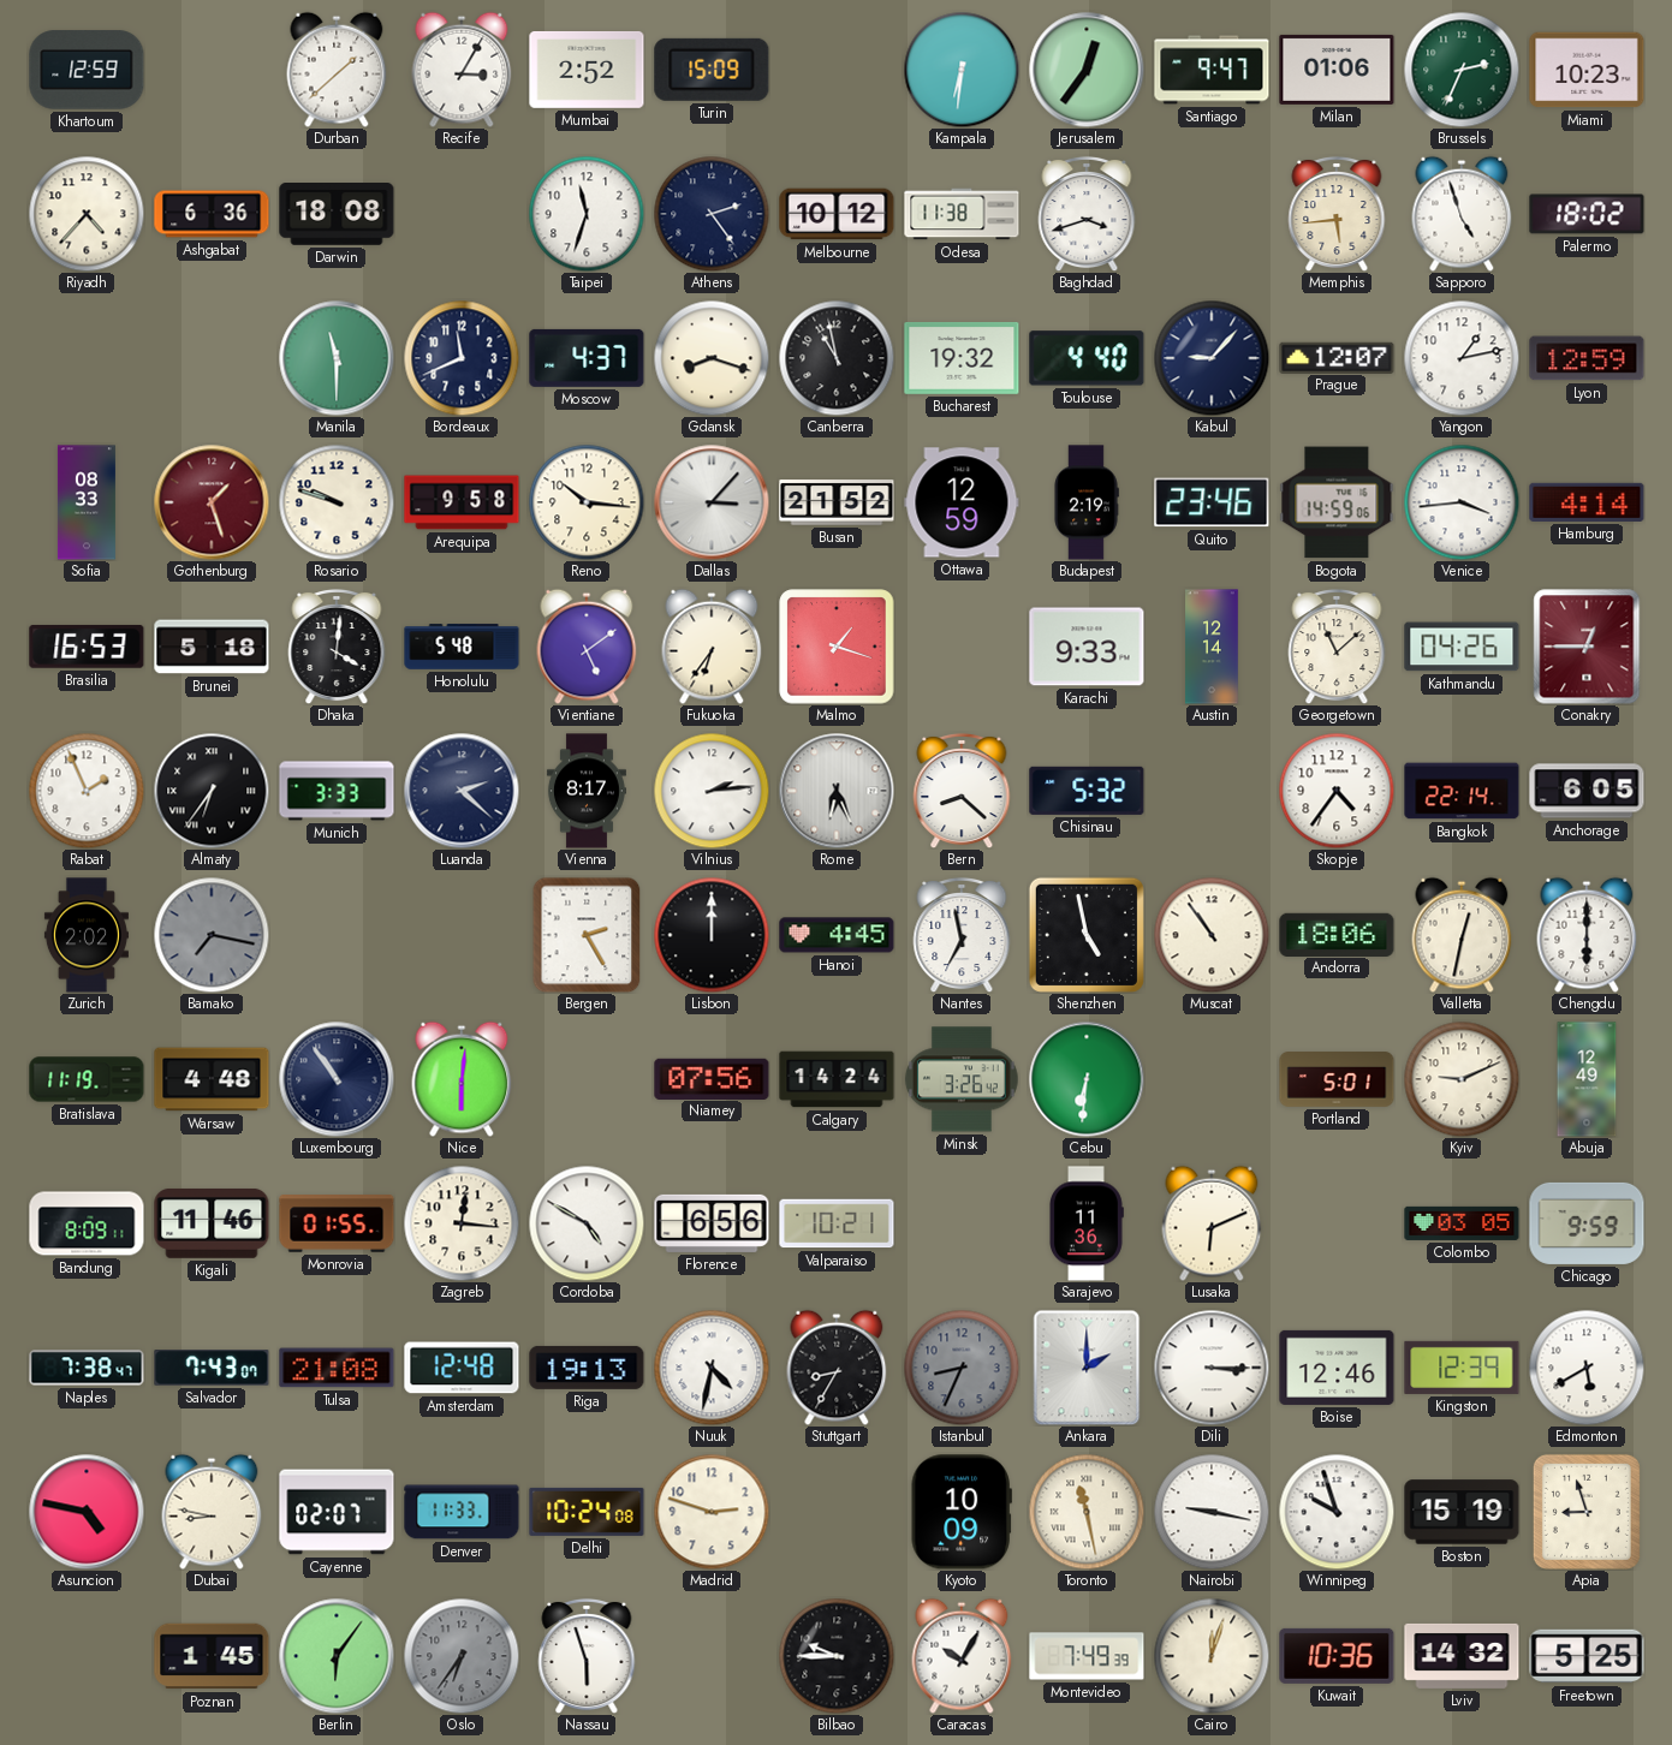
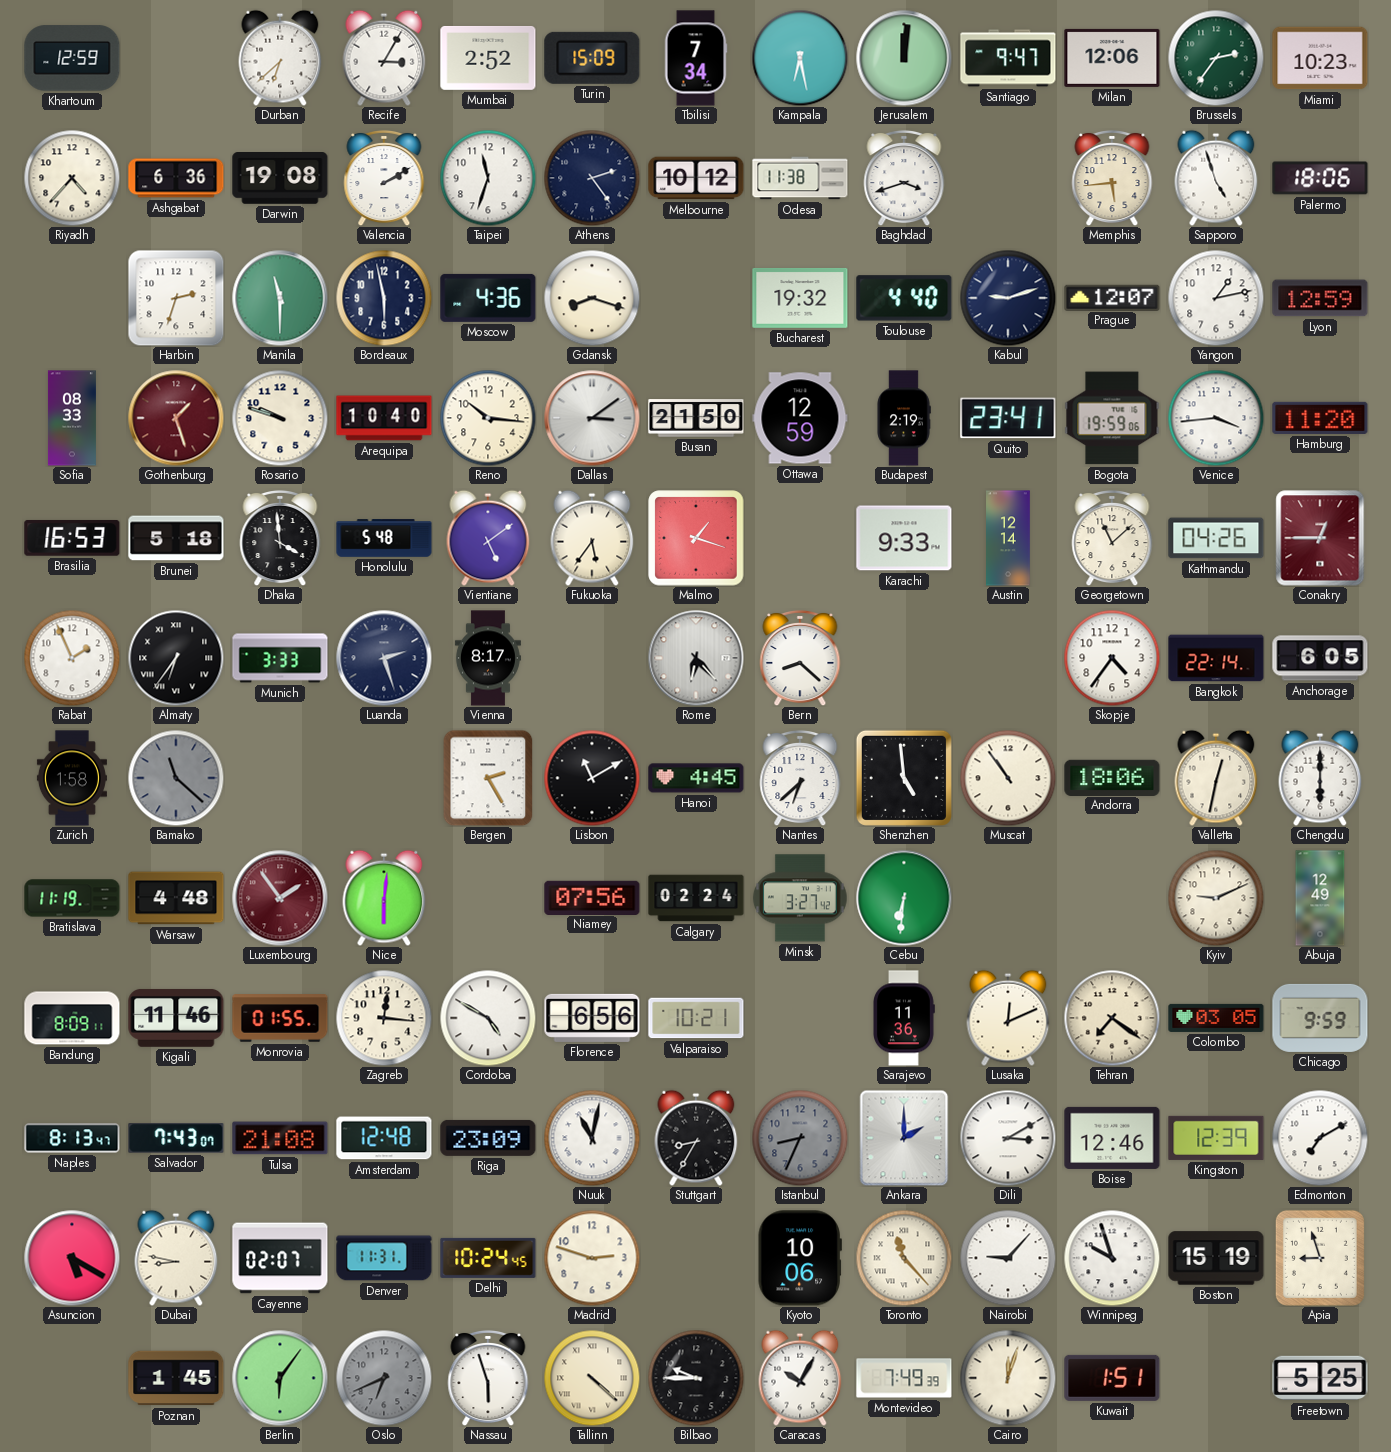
Durban: 1:38 -> 6:38
Tbilisi: none -> 7:34
Kampala: 6:31 -> 6:28
Jerusalem: 12:36 -> 12:01
Milan: 01:06 -> 12:06
Brussels: 2:34 -> 2:36
Darwin: 18:08 -> 19:08
Valencia: none -> 2:10
Palermo: 18:02 -> 18:06
Harbin: none -> 2:33
Bordeaux: 11:41 -> 5:58
Moscow: 4:37 -> 4:36
Canberra: 10:58 -> none
Kabul: 9:07 -> 9:12
Arequipa: 9:58 -> 10:40
Dallas: 3:07 -> 3:09
Busan: 21:52 -> 21:50
Quito: 23:46 -> 23:41
Bogota: 14:59 -> 19:59
Hamburg: 4:14 -> 11:20
Dhaka: 4:01 -> 3:59
Fukuoka: 6:36 -> 5:36
Luanda: 2:22 -> 2:27
Vilnius: 2:14 -> none
Rome: 6:26 -> 6:23
Chisinau: 5:32 -> none
Zurich: 2:02 -> 1:58
Bamako: 7:17 -> 11:22
Lisbon: 12:00 -> 11:10
Nantes: 6:58 -> 6:38
Shenzhen: 4:58 -> 4:59
Luxembourg: 10:54 -> 1:54
Luxembourg dial: navy -> burgundy
Calgary: 14:24 -> 02:24
Minsk: 3:26 -> 3:27
Portland: 5:01 -> none
Lusaka: 6:11 -> 12:11
Tehran: none -> 7:21
Naples: 7:38 -> 8:13
Riga: 19:13 -> 23:09
Nuuk: 4:32 -> 11:02
Dili: 3:15 -> 3:10
Edmonton: 5:40 -> 7:10
Asuncion: 4:47 -> 5:20
Denver: 11:33 -> 11:31
Delhi: 10:24:08 -> 10:24:45
Kyoto: 10:09 -> 10:06
Toronto: 11:28 -> 11:23
Nairobi: 9:17 -> 9:07
Oslo: 6:36 -> 6:41
Tallinn: none -> 4:22
Kuwait: 10:36 -> 1:51
Lviv: 14:32 -> none
